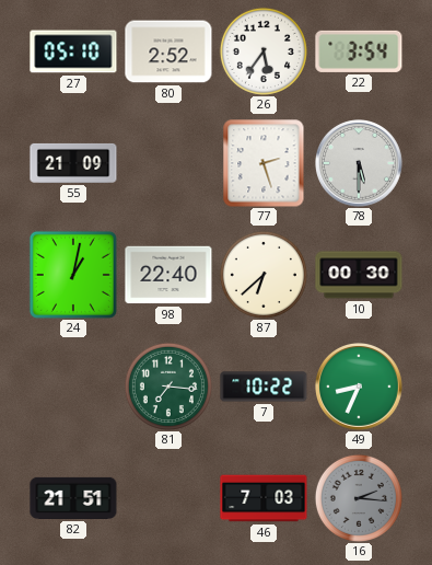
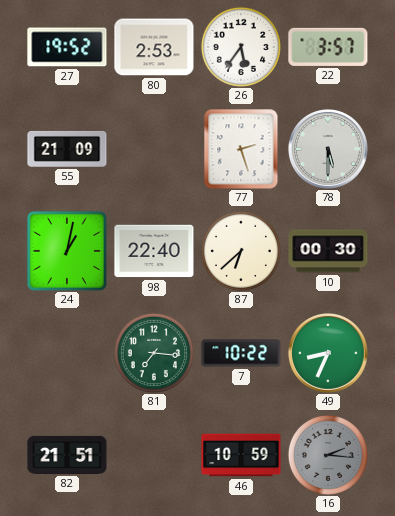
27: 05:10 -> 19:52
80: 2:52 -> 2:53
22: 3:54 -> 3:57
46: 7:03 -> 10:59
